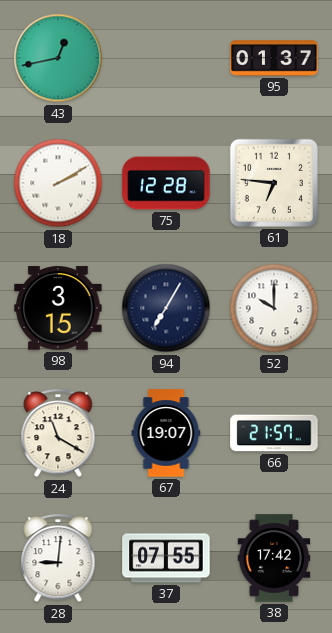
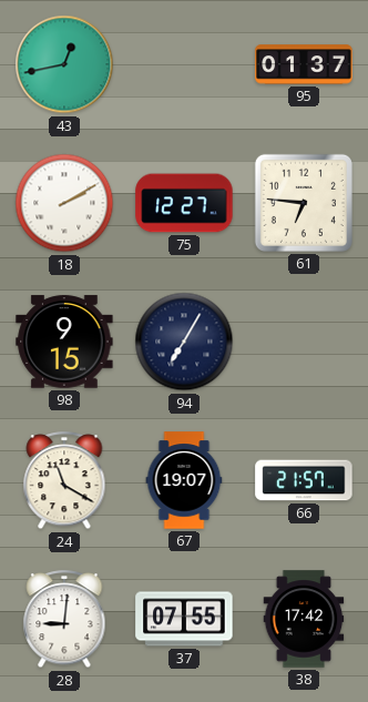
75: 12:28 -> 12:27
98: 3:15 -> 9:15
52: 10:00 -> none
